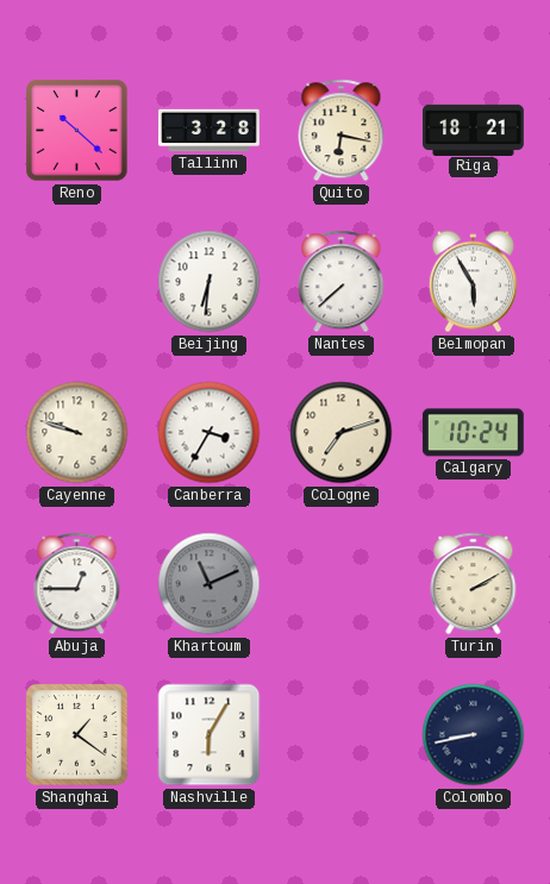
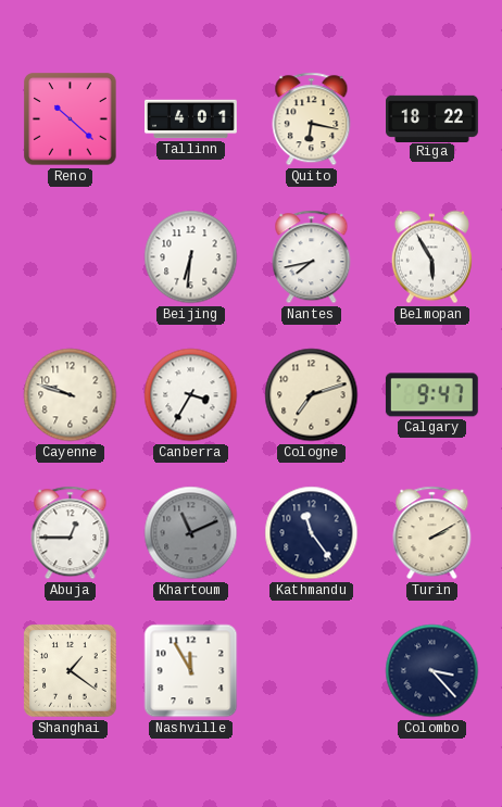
Tallinn: 3:28 -> 4:01
Riga: 18:21 -> 18:22
Nantes: 7:38 -> 7:43
Calgary: 10:24 -> 9:47
Kathmandu: none -> 11:24
Nashville: 6:05 -> 11:55
Colombo: 8:43 -> 3:23
